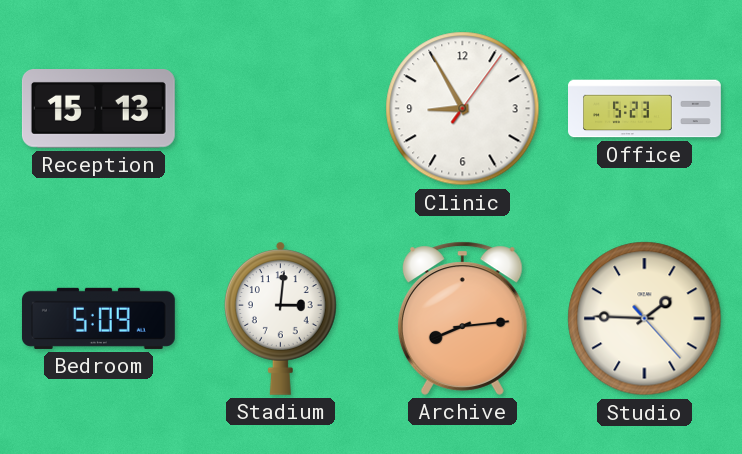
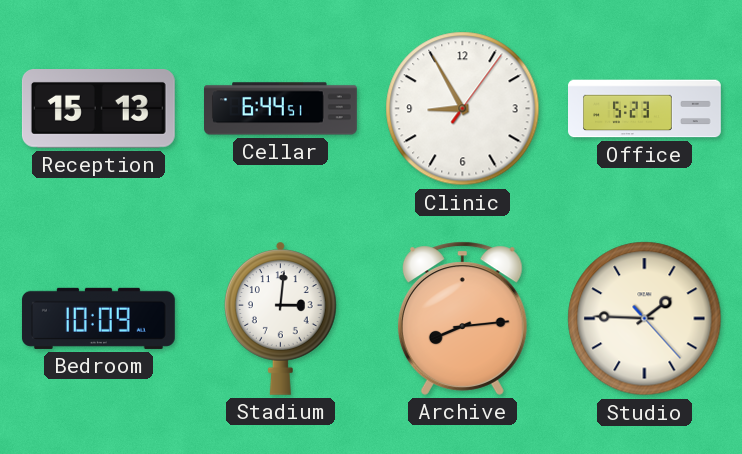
Cellar: none -> 6:44
Bedroom: 5:09 -> 10:09
